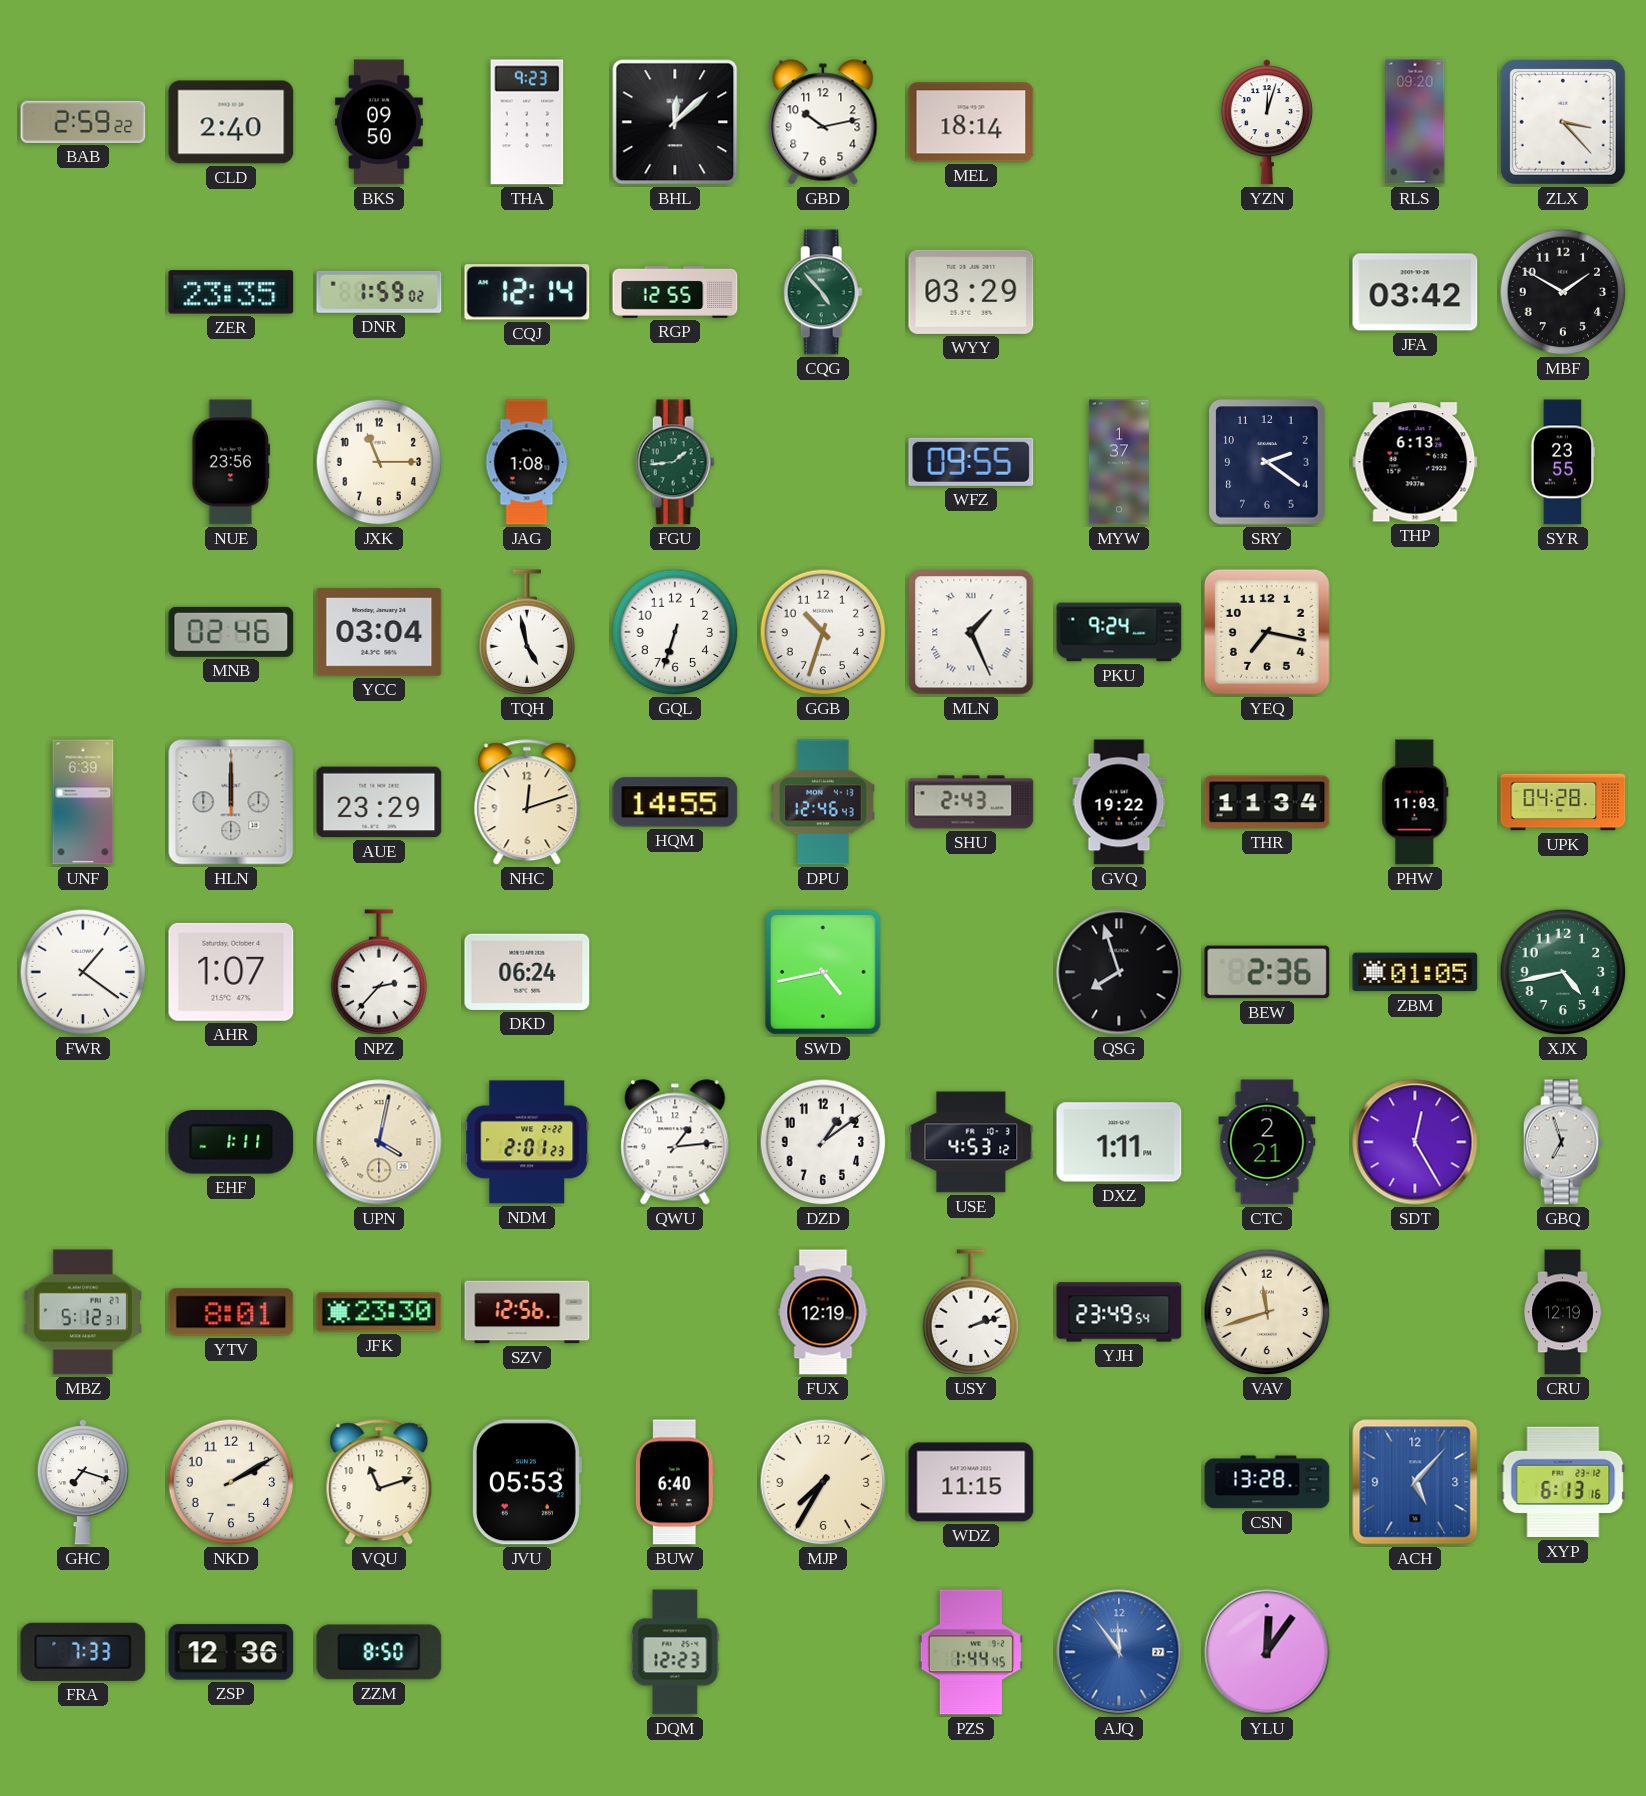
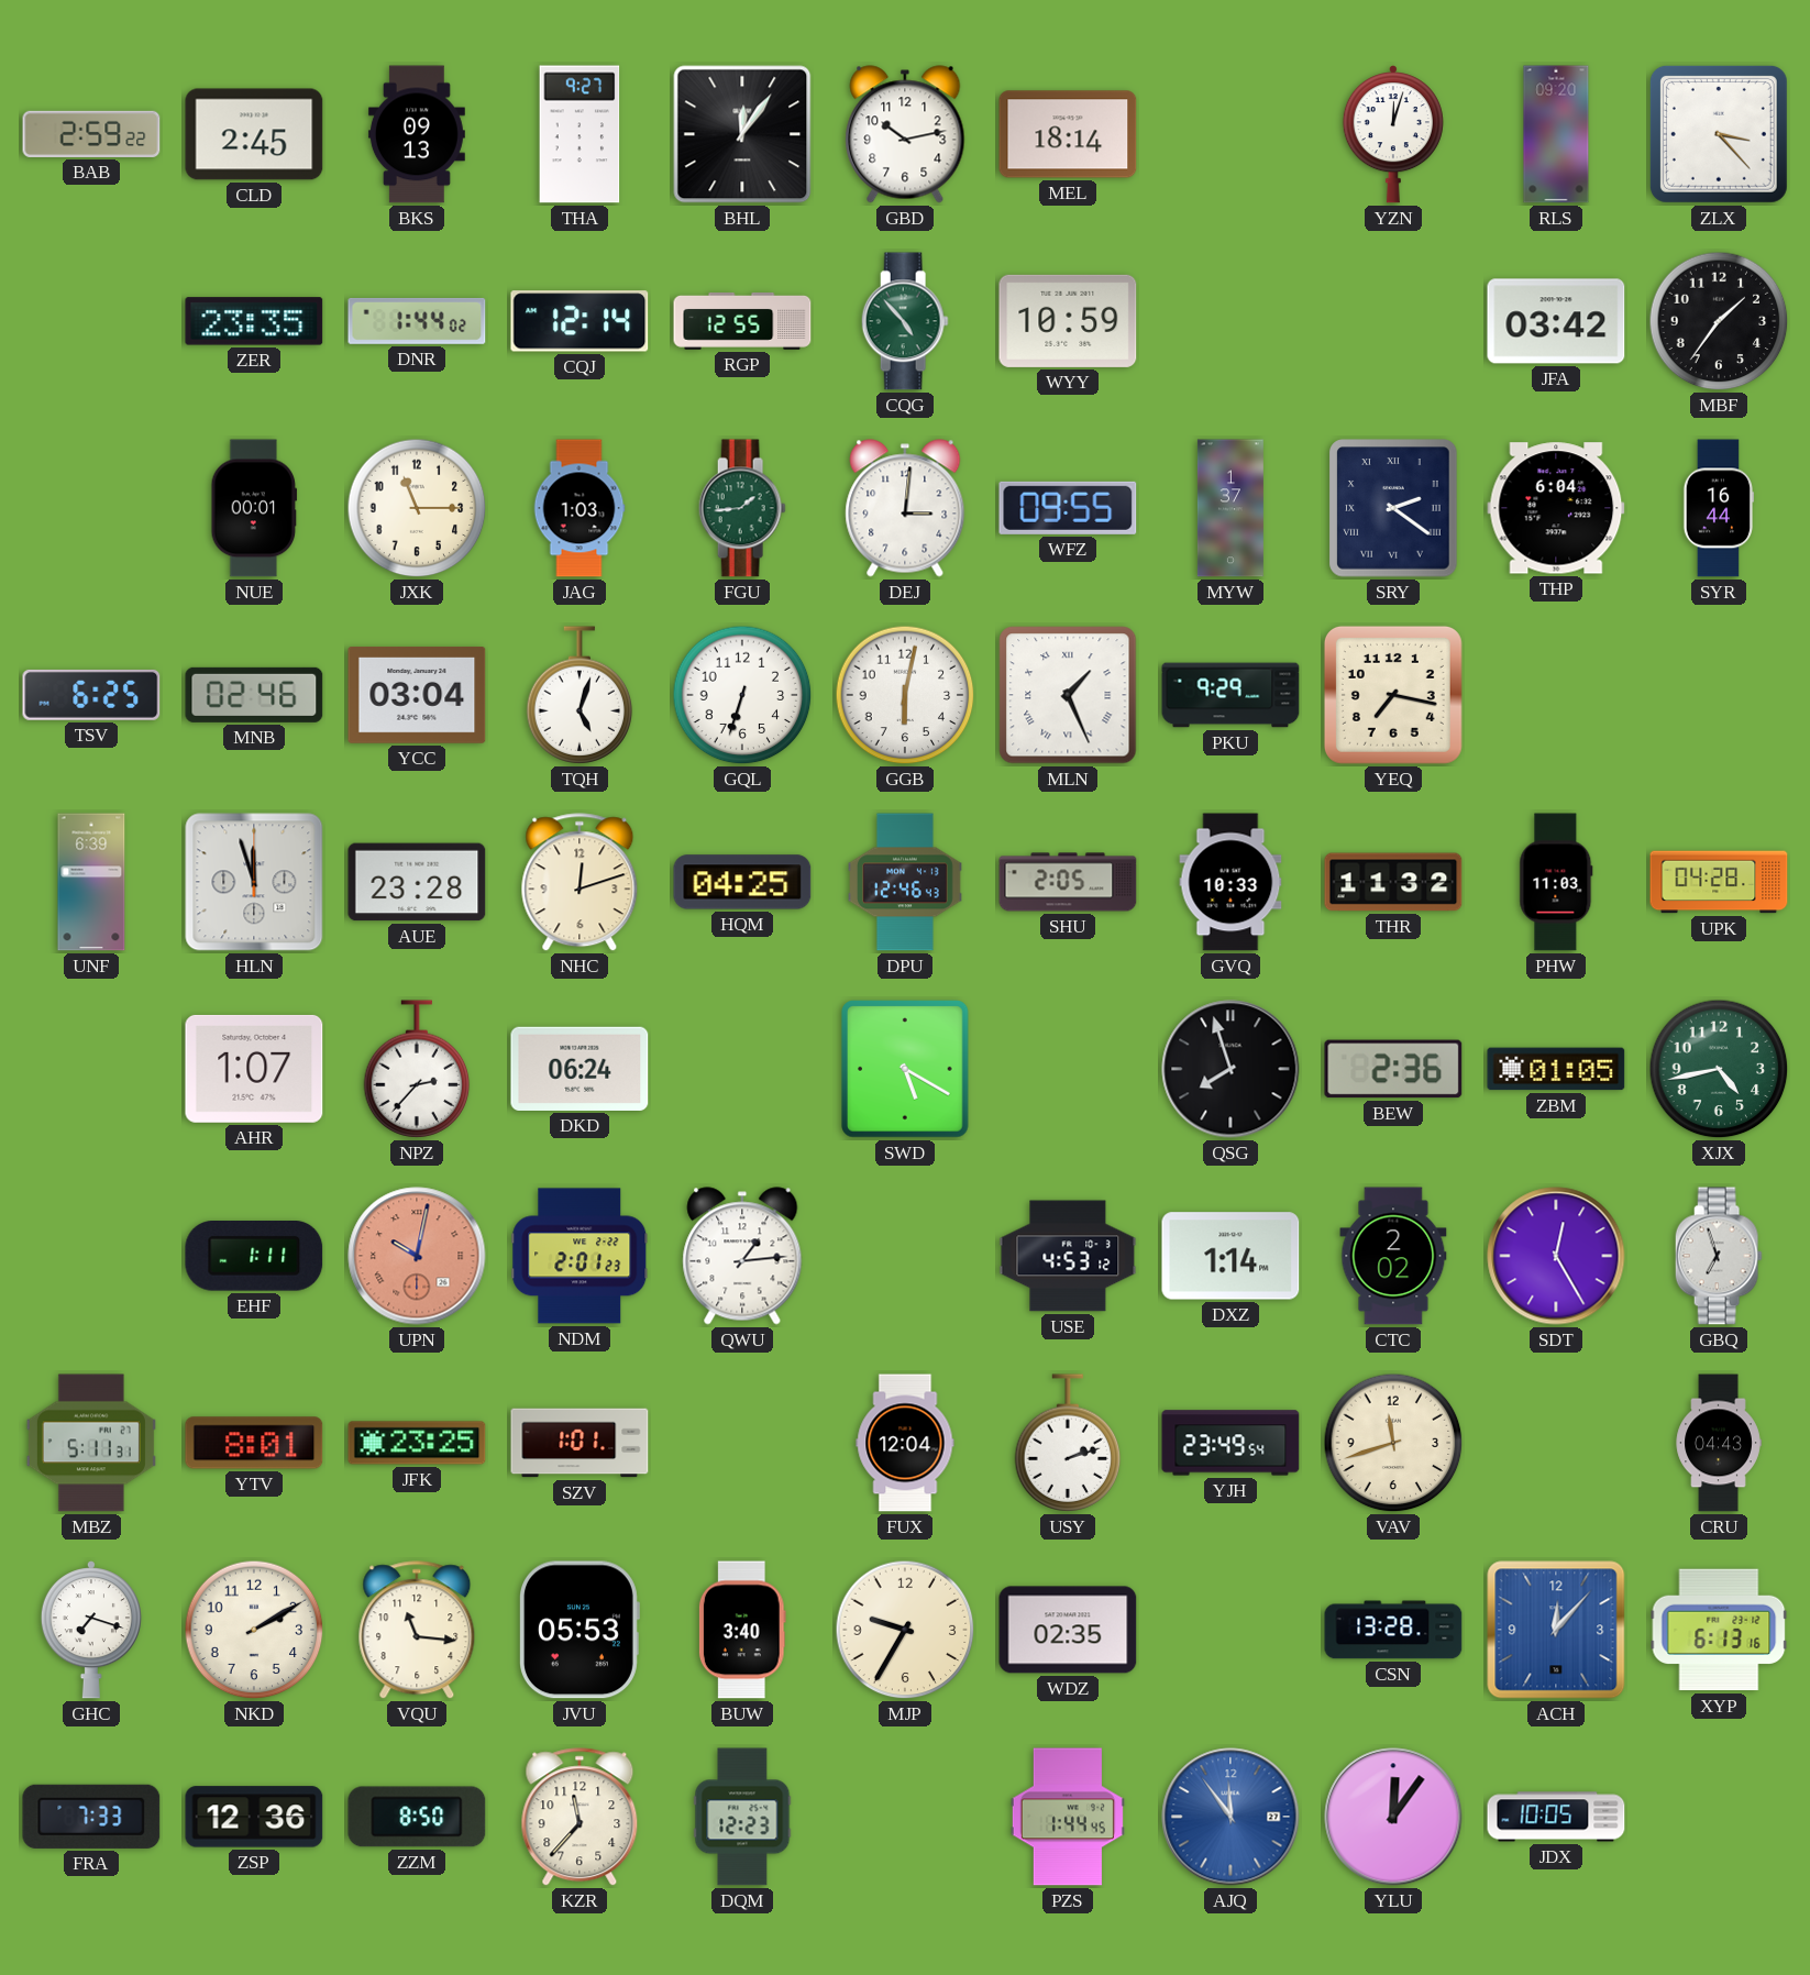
CLD: 2:40 -> 2:45
BKS: 09:50 -> 09:13
THA: 9:23 -> 9:27
BHL: 12:08 -> 12:06
DNR: 1:59 -> 1:44
WYY: 03:29 -> 10:59
MBF: 1:50 -> 1:36
NUE: 23:56 -> 00:01
JAG: 1:08 -> 1:03
DEJ: none -> 3:01
SRY numerals: Arabic -> Roman
THP: 6:13 -> 6:04
SYR: 23:55 -> 16:44
TSV: none -> 6:25
TQH: 4:58 -> 5:03
GGB: 10:33 -> 6:02
PKU: 9:24 -> 9:29
HLN: 12:00 -> 11:57
AUE: 23:29 -> 23:28
HQM: 14:55 -> 04:25
SHU: 2:43 -> 2:05
GVQ: 19:22 -> 10:33
THR: 11:34 -> 11:32
FWR: 1:21 -> none
SWD: 4:43 -> 5:20
UPN: 4:02 -> 10:02
UPN dial: cream -> salmon
DZD: 1:09 -> none
DXZ: 1:11 -> 1:14
CTC: 2:21 -> 2:02
MBZ: 5:12 -> 5:11
JFK: 23:30 -> 23:25
SZV: 12:56 -> 1:01
FUX: 12:19 -> 12:04
CRU: 12:19 -> 04:43
VQU: 11:12 -> 11:16
BUW: 6:40 -> 3:40
MJP: 7:35 -> 9:35
WDZ: 11:15 -> 02:35
ACH: 5:07 -> 12:07
KZR: none -> 11:37
JDX: none -> 10:05
